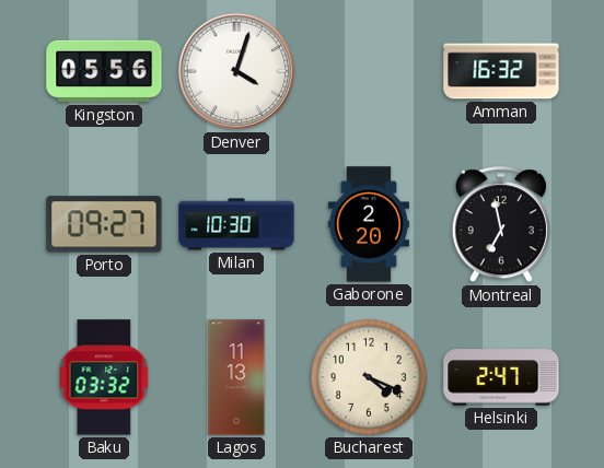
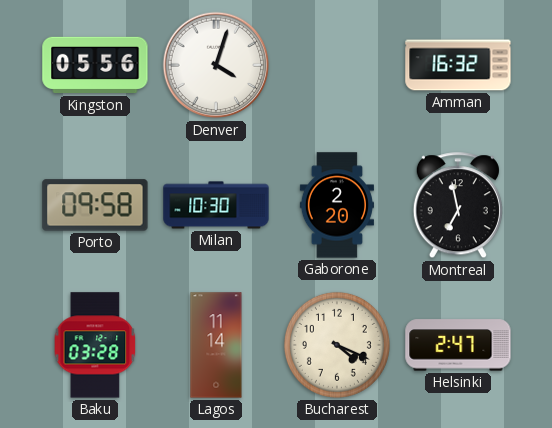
Porto: 09:27 -> 09:58
Baku: 03:32 -> 03:28
Lagos: 11:13 -> 11:14
